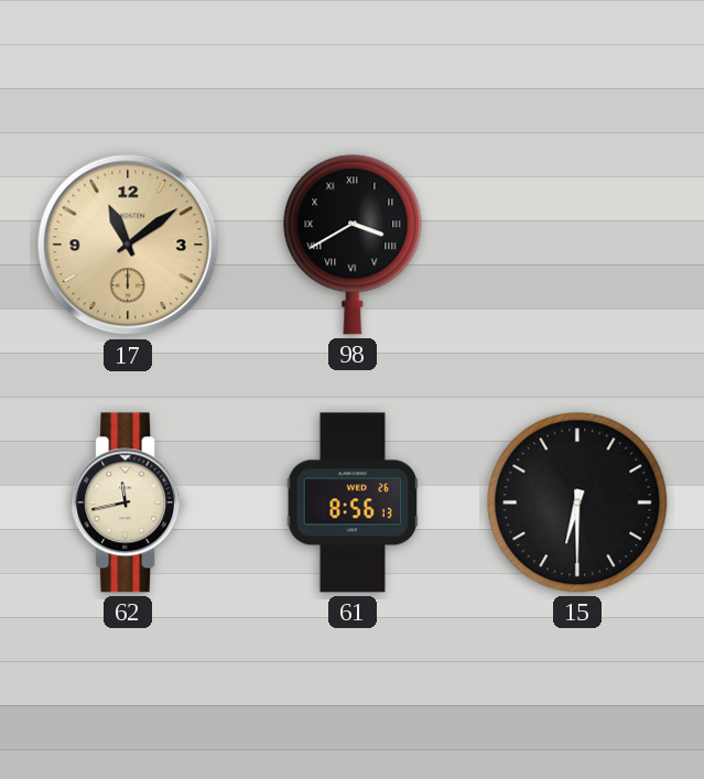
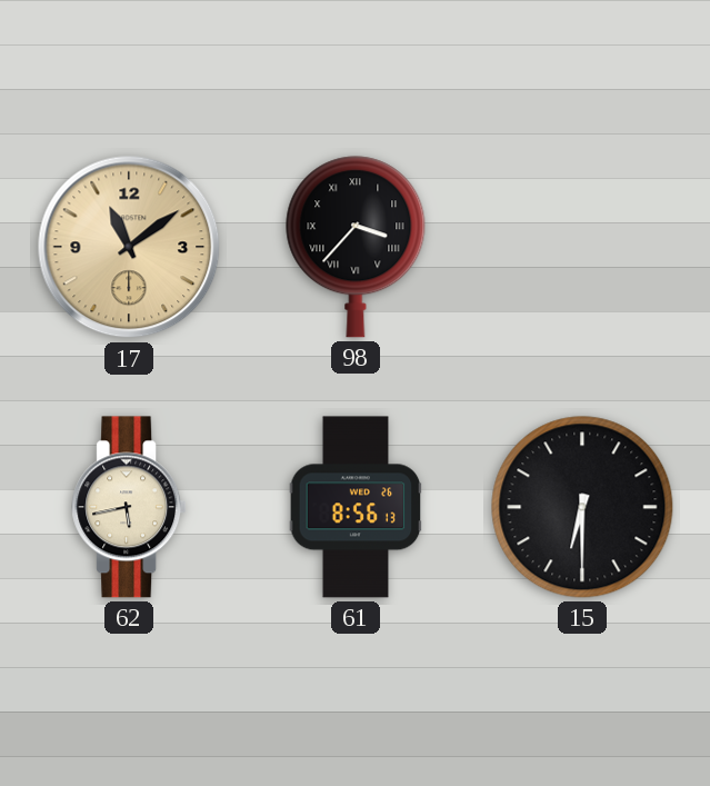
98: 3:40 -> 3:37
62: 11:43 -> 5:43
